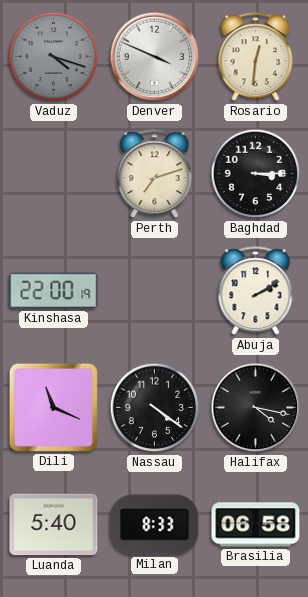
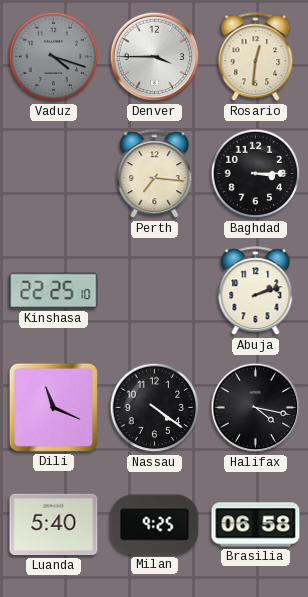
Denver: 3:49 -> 3:45
Perth: 7:12 -> 7:16
Kinshasa: 22:00 -> 22:25
Abuja: 2:10 -> 2:12
Milan: 8:33 -> 9:25
